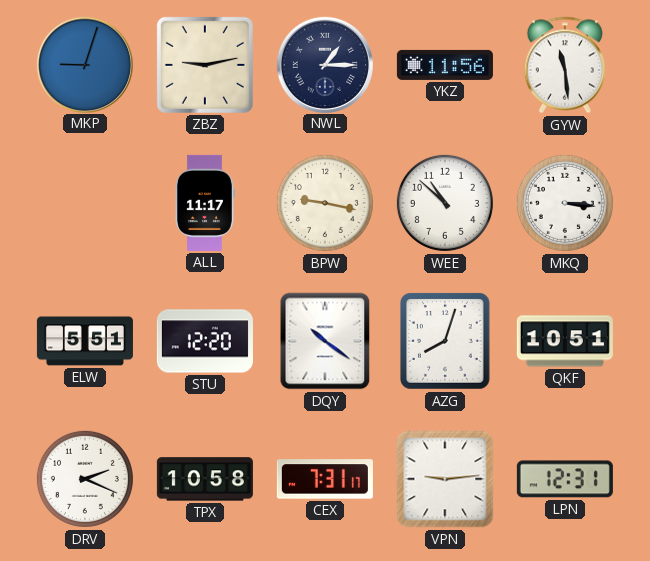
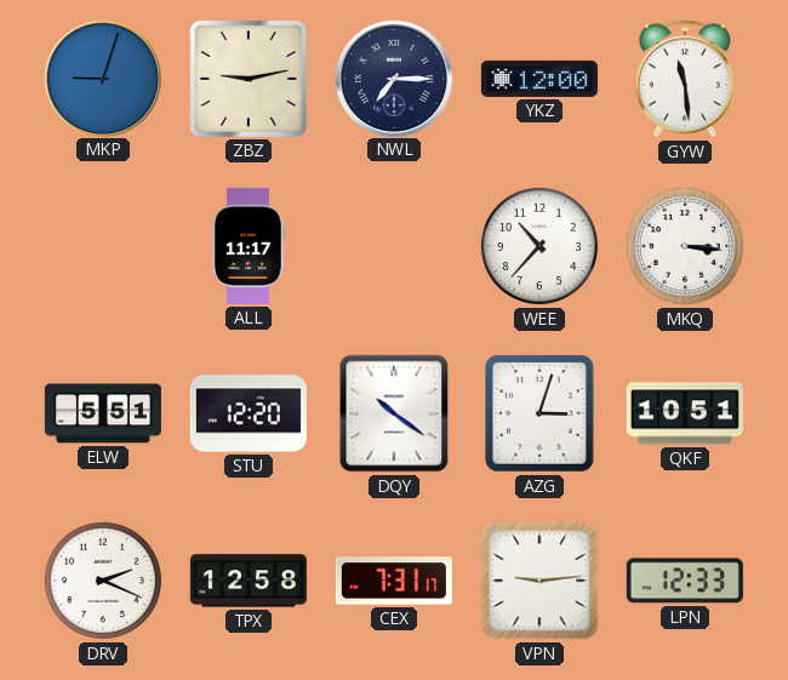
NWL: 1:15 -> 7:15
YKZ: 11:56 -> 12:00
BPW: 9:17 -> none
WEE: 10:52 -> 10:37
AZG: 8:03 -> 3:03
TPX: 10:58 -> 12:58
LPN: 12:31 -> 12:33
